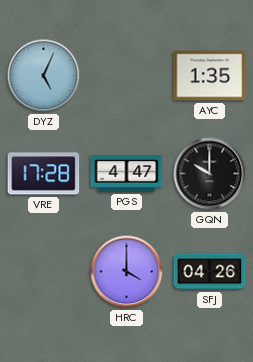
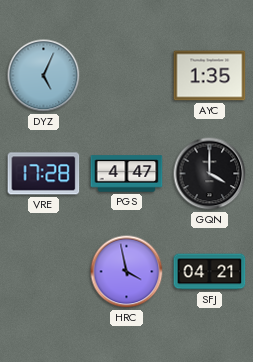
GQN: 10:00 -> 4:00
HRC: 4:00 -> 3:58
SFJ: 04:26 -> 04:21
